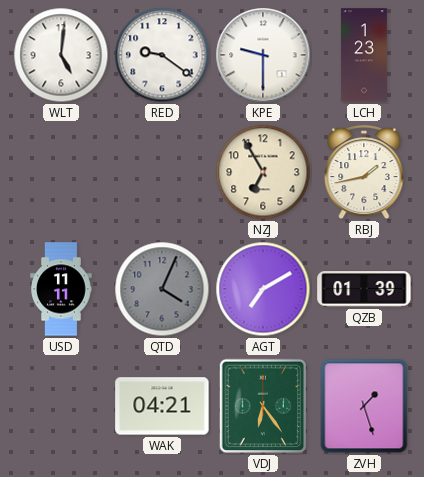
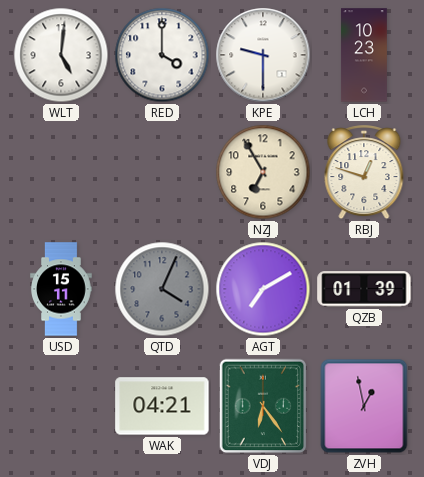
RED: 9:21 -> 4:00
LCH: 1:23 -> 10:23
RBJ: 1:43 -> 12:48
USD: 11:11 -> 15:11
ZVH: 1:27 -> 12:58
